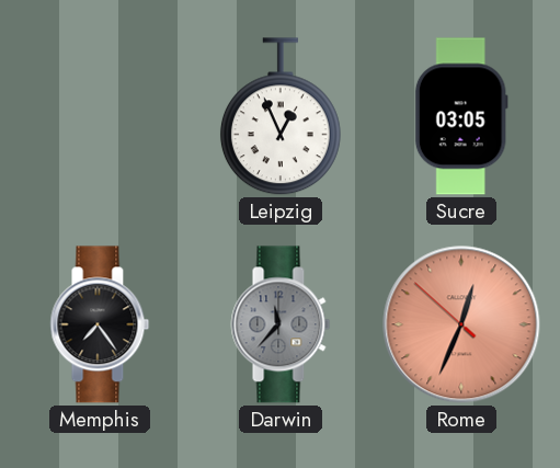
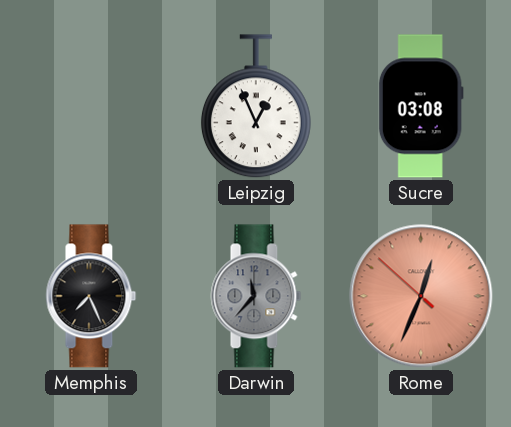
Sucre: 03:05 -> 03:08
Memphis: 7:24 -> 7:26
